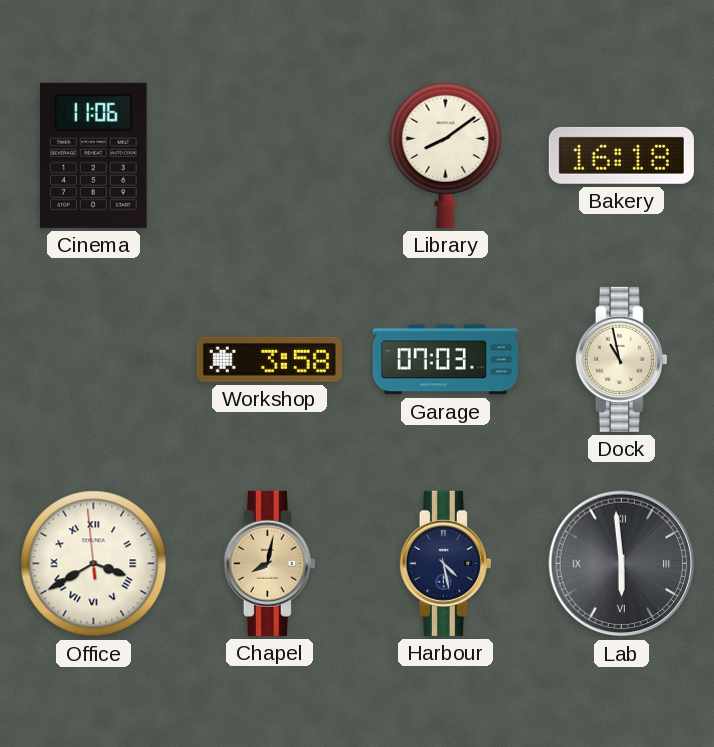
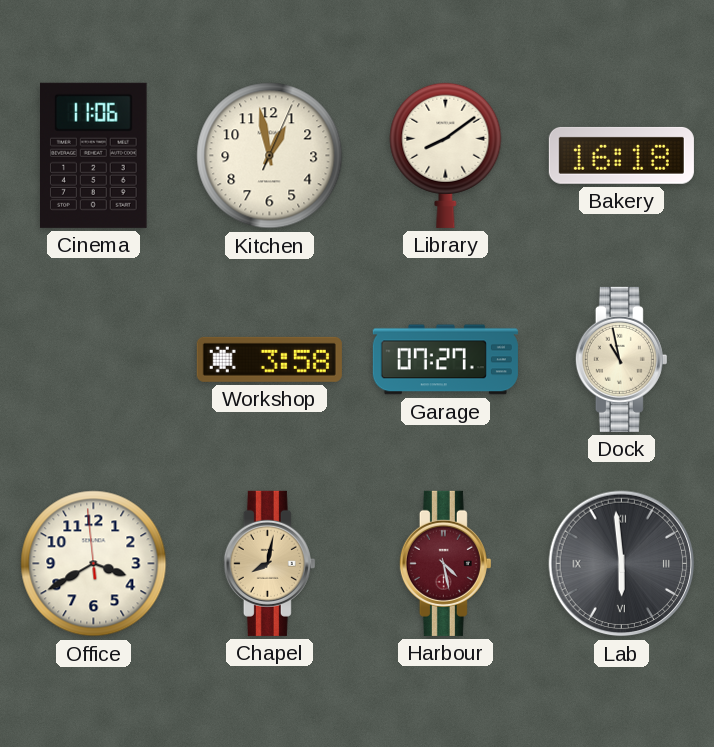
Kitchen: none -> 12:58
Garage: 07:03 -> 07:27
Office numerals: Roman -> Arabic
Harbour dial: navy -> burgundy
